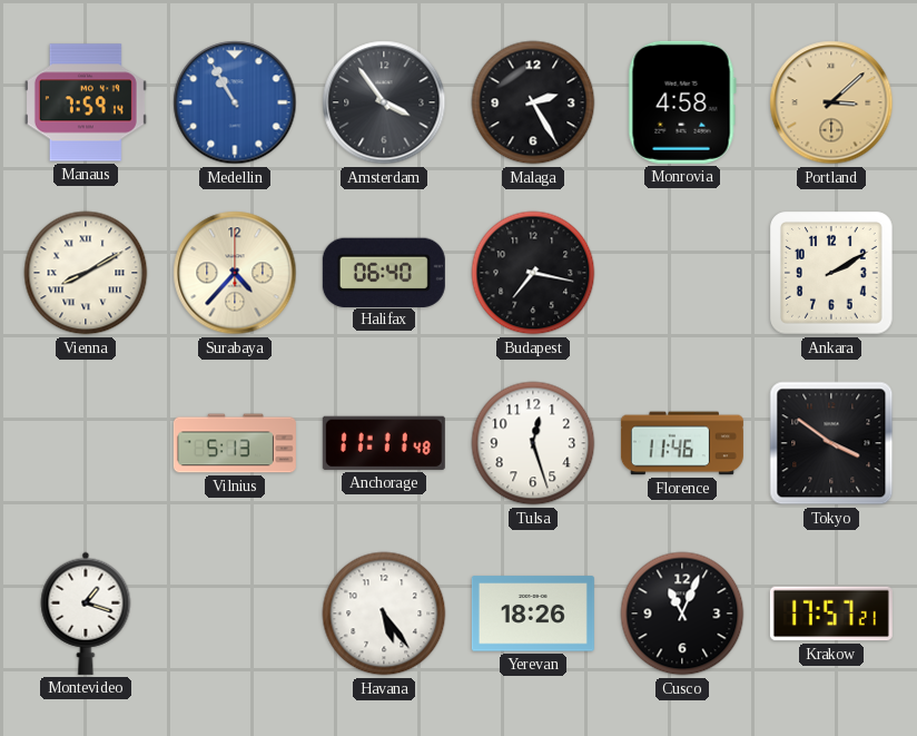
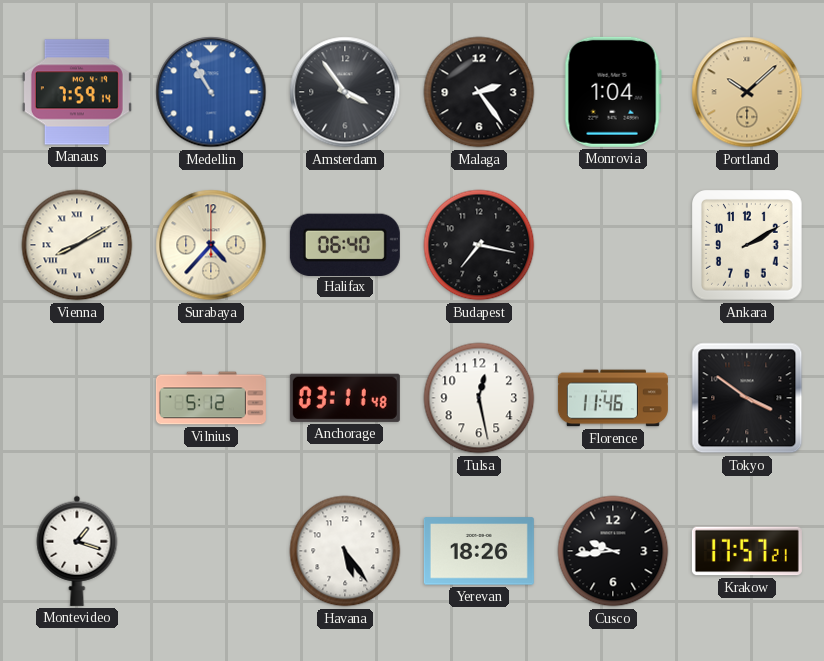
Malaga: 2:25 -> 2:24
Monrovia: 4:58 -> 1:04
Portland: 3:08 -> 10:08
Vilnius: 5:13 -> 5:12
Anchorage: 11:11 -> 03:11
Tulsa: 12:27 -> 12:28
Cusco: 11:04 -> 9:44
